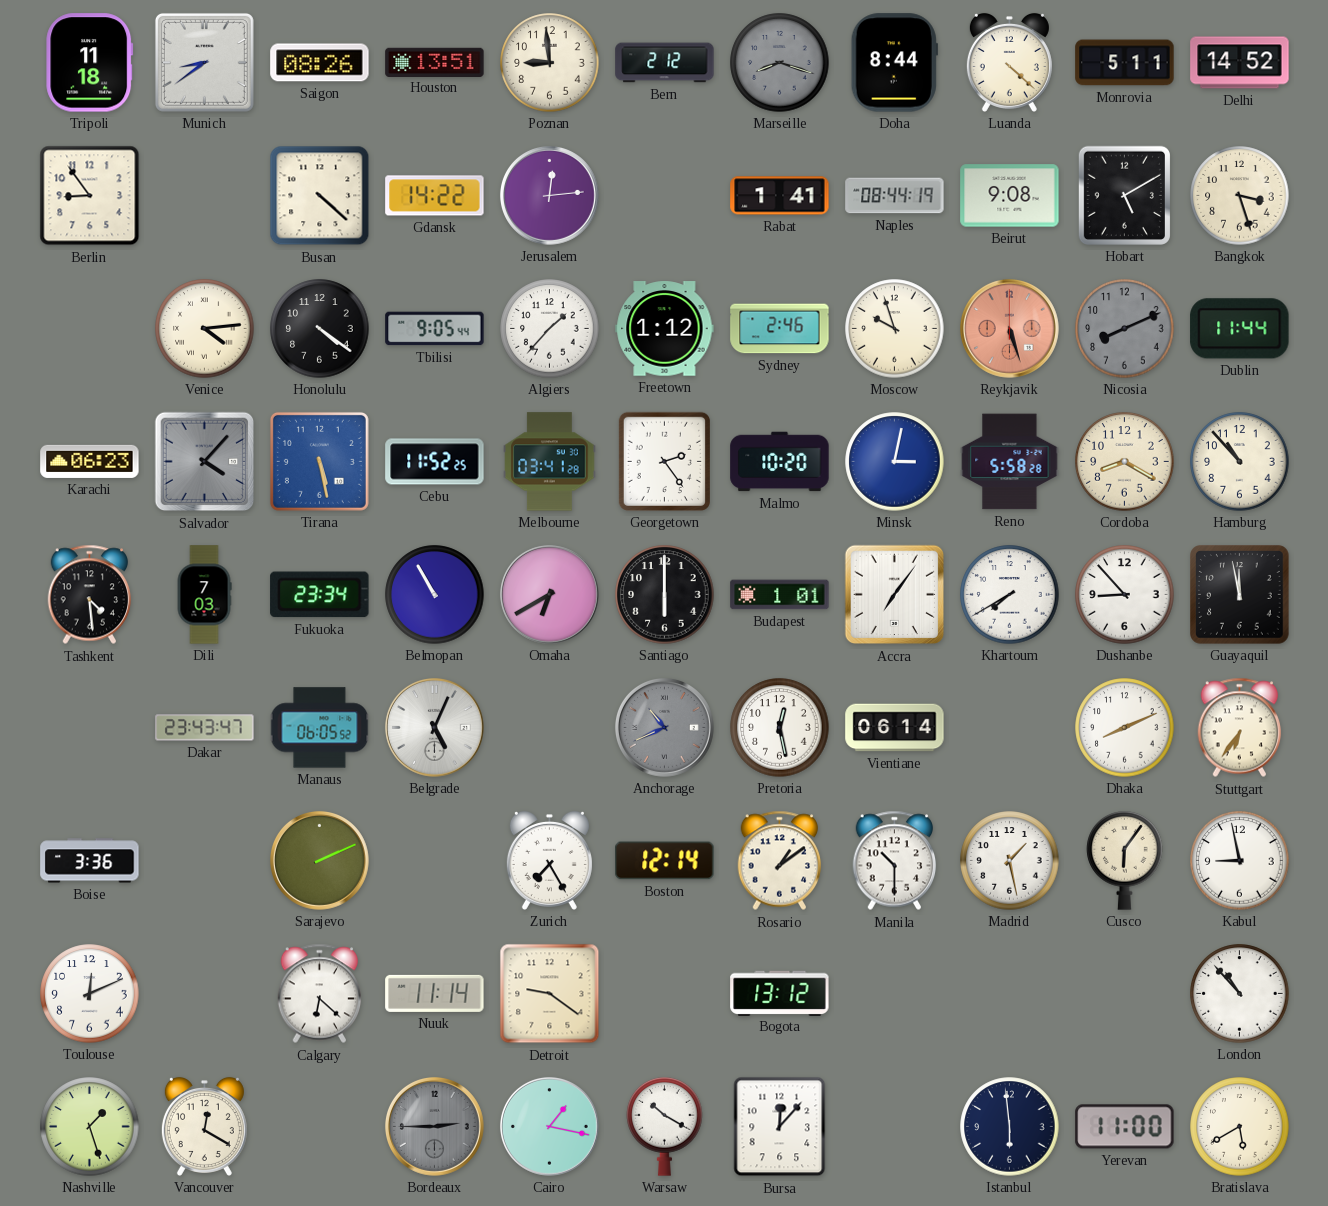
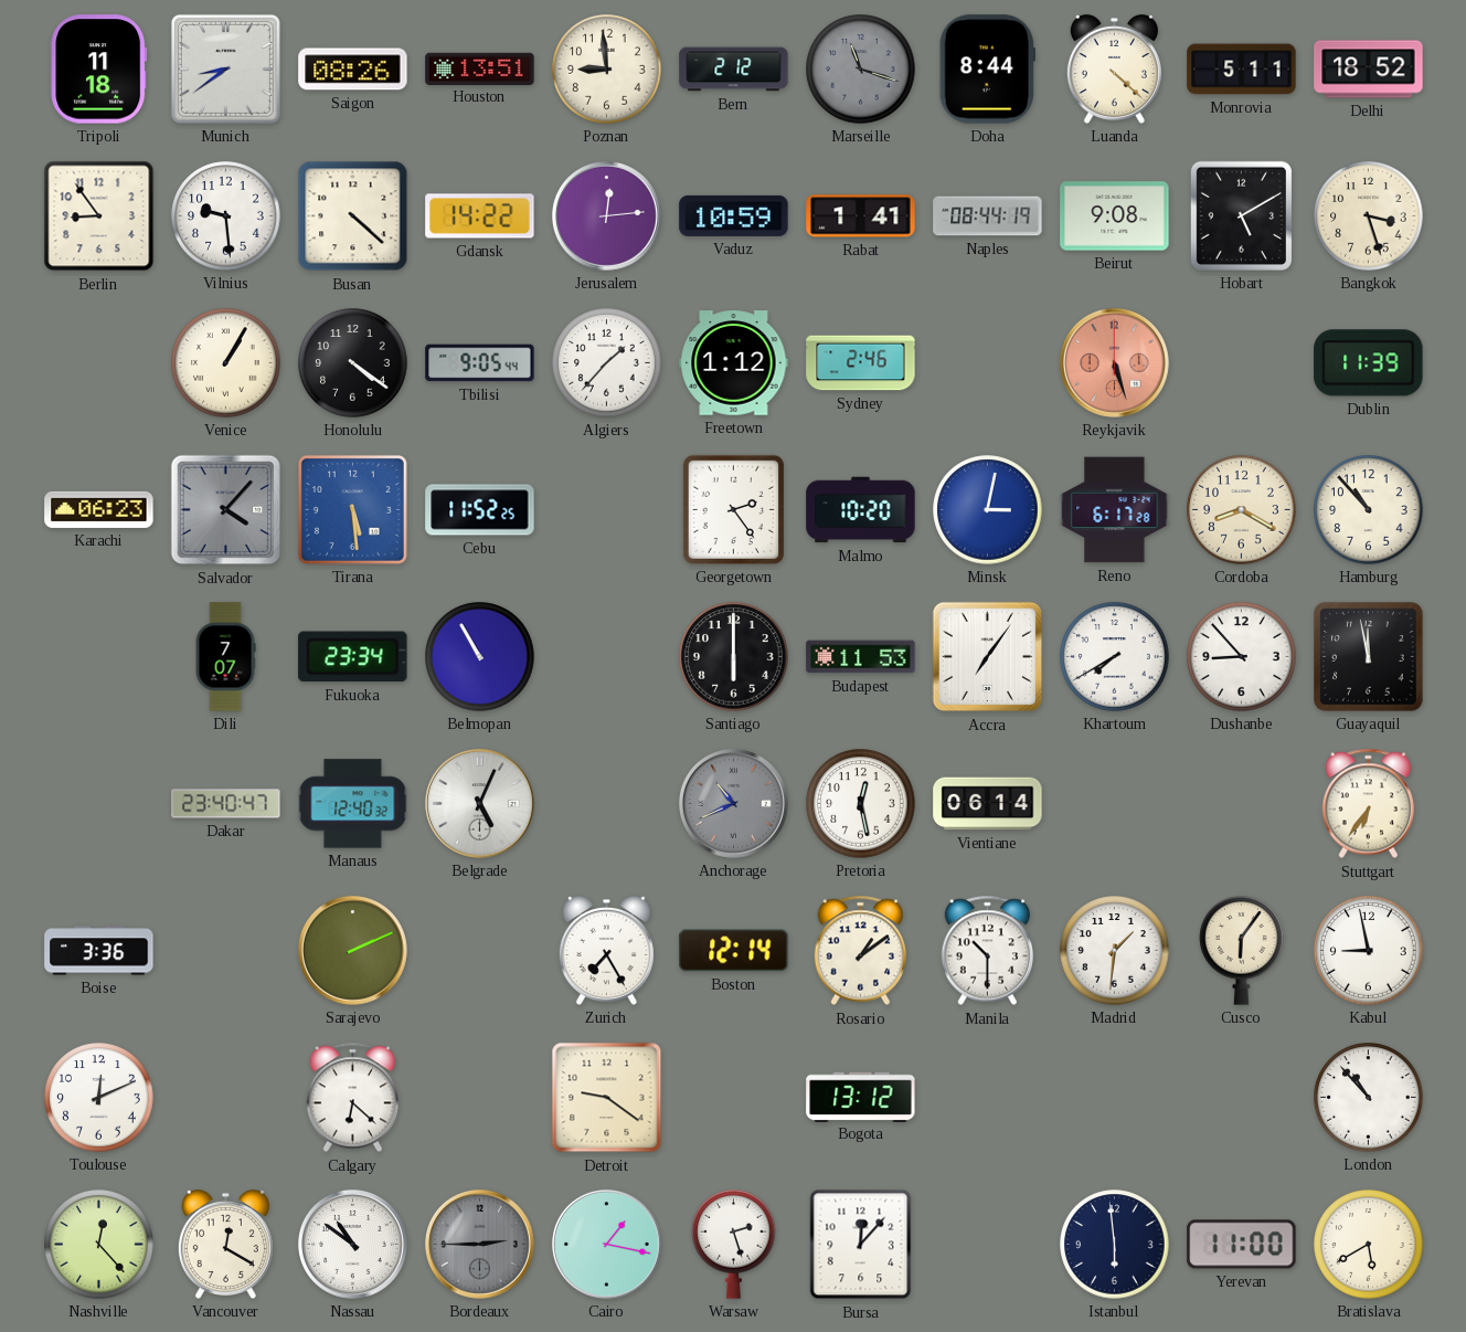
Marseille: 8:18 -> 11:18
Delhi: 14:52 -> 18:52
Vilnius: none -> 9:29
Vaduz: none -> 10:59
Venice: 4:14 -> 1:05
Moscow: 9:57 -> none
Nicosia: 8:11 -> none
Dublin: 11:44 -> 11:39
Tirana: 5:28 -> 5:29
Melbourne: 03:41 -> none
Reno: 5:58 -> 6:17
Tashkent: 4:29 -> none
Dili: 7:03 -> 7:07
Omaha: 6:40 -> none
Budapest: 1:01 -> 11:53
Dakar: 23:43 -> 23:40
Manaus: 06:05 -> 12:40
Dhaka: 8:11 -> none
Madrid: 1:28 -> 1:31
Nuuk: 11:14 -> none
Nashville: 1:27 -> 12:23
Nassau: none -> 10:51
Warsaw: 10:20 -> 2:27
